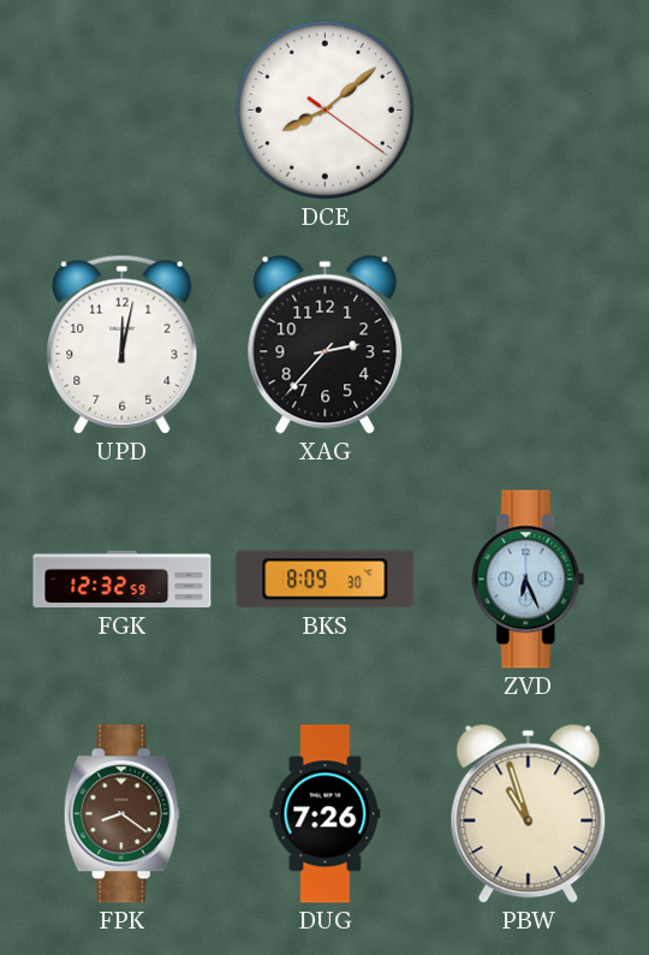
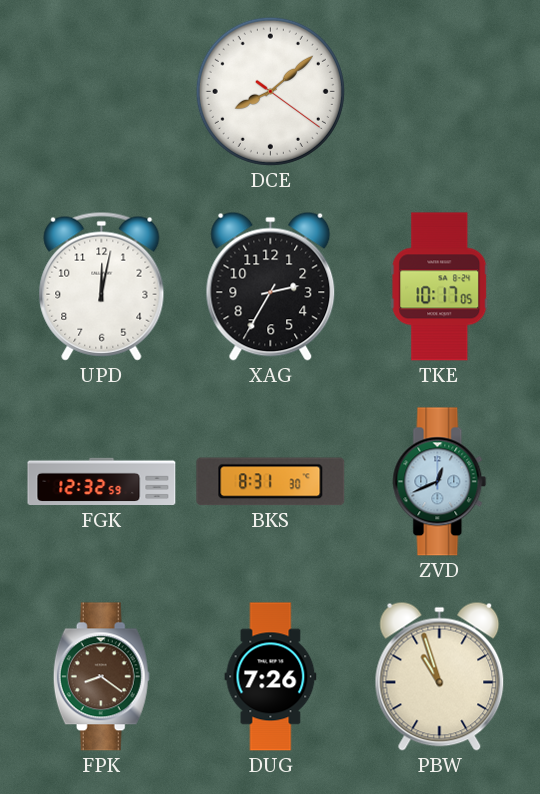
XAG: 2:37 -> 2:35
TKE: none -> 10:17
BKS: 8:09 -> 8:31
ZVD: 6:26 -> 12:41
